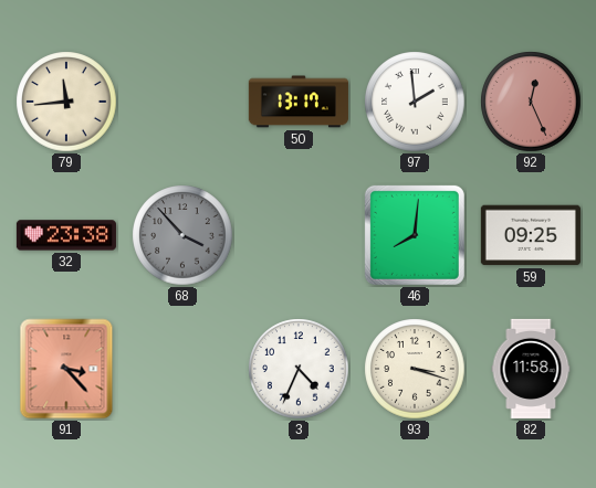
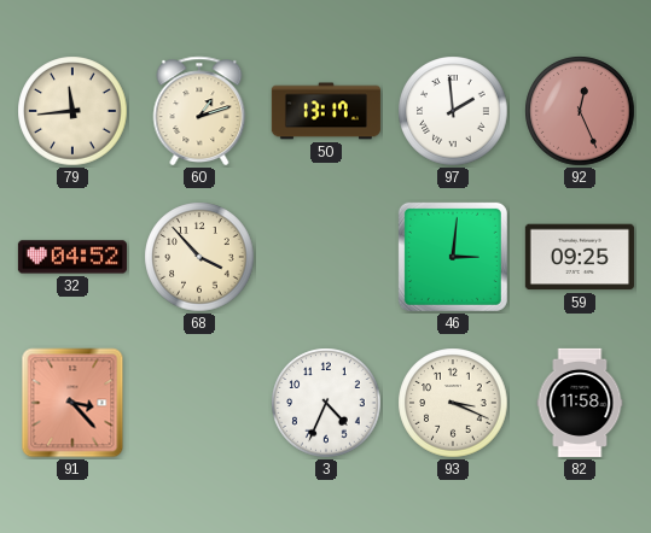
60: none -> 1:12
32: 23:38 -> 04:52
68 dial: grey -> cream
46: 8:01 -> 3:01
93: 3:18 -> 3:19
